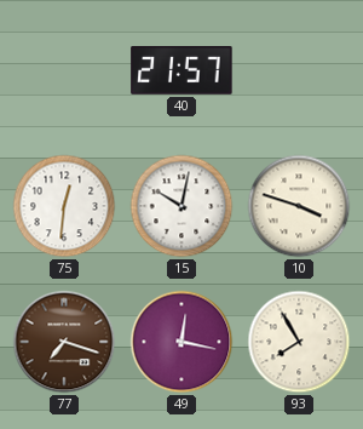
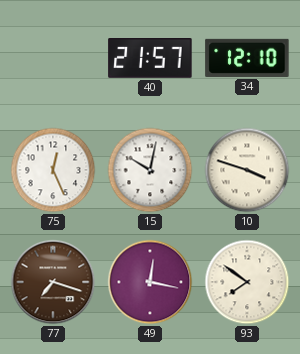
34: none -> 12:10
75: 12:31 -> 12:26
93: 7:55 -> 7:51
